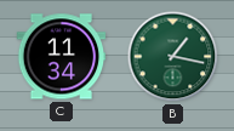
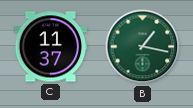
C: 11:34 -> 11:37
